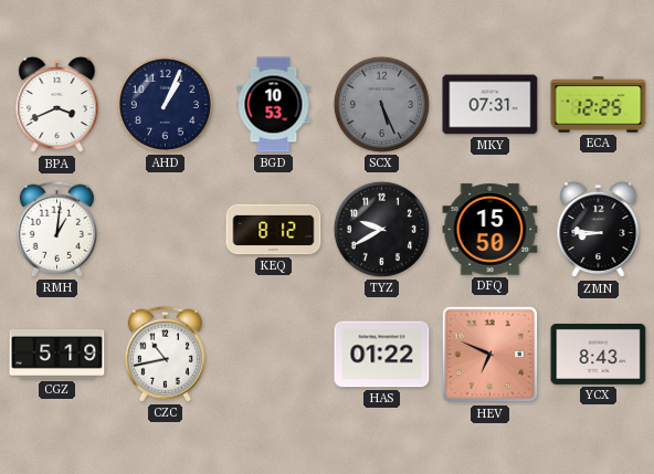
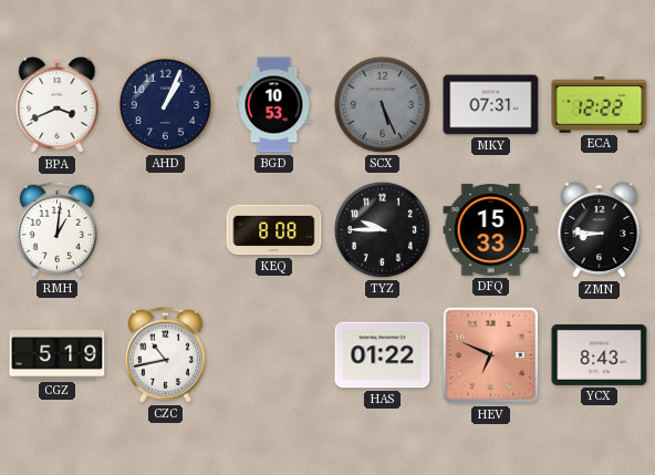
ECA: 12:25 -> 12:22
KEQ: 8:12 -> 8:08
TYZ: 9:40 -> 9:45
DFQ: 15:50 -> 15:33
